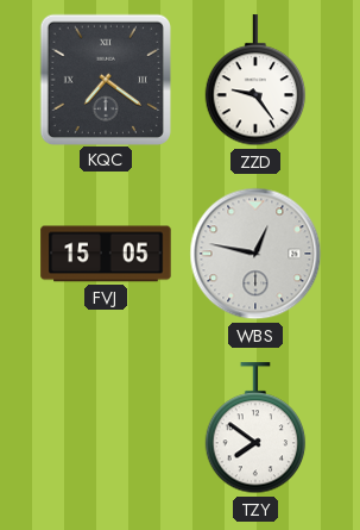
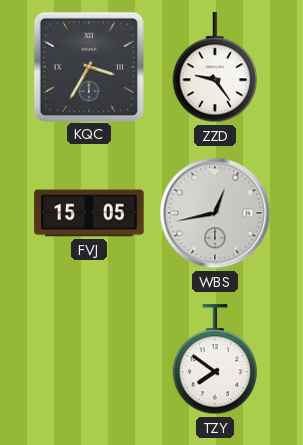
KQC: 7:21 -> 3:35
WBS: 12:47 -> 12:43
